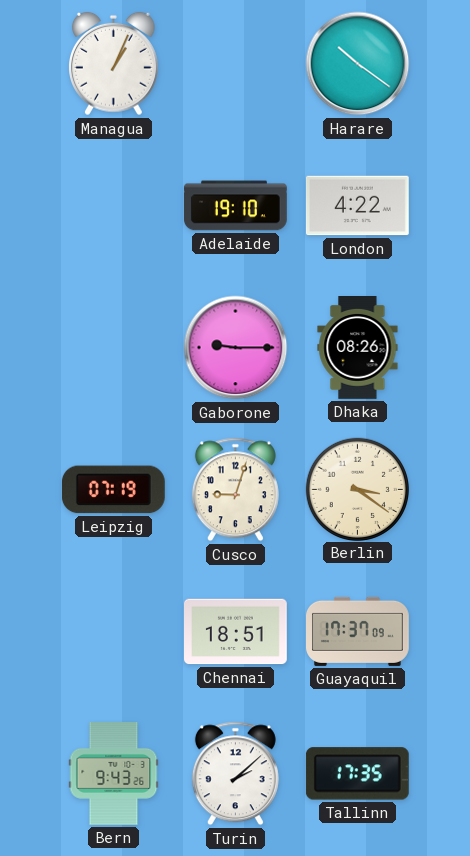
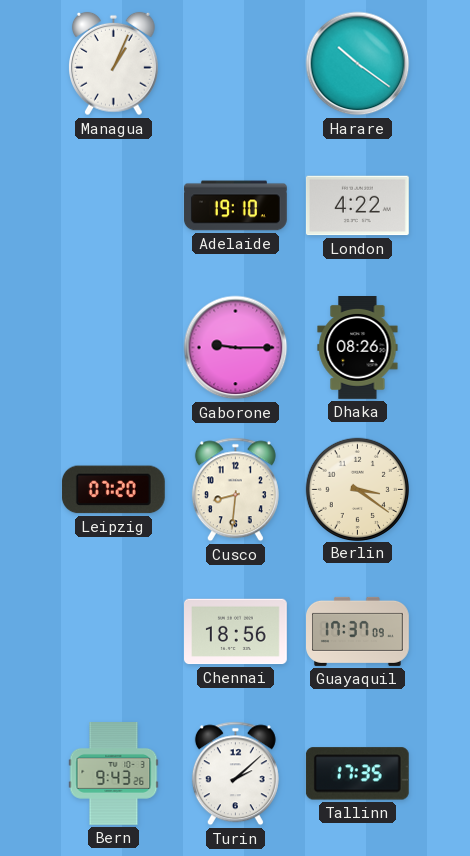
Leipzig: 07:19 -> 07:20
Cusco: 9:03 -> 8:31
Chennai: 18:51 -> 18:56
